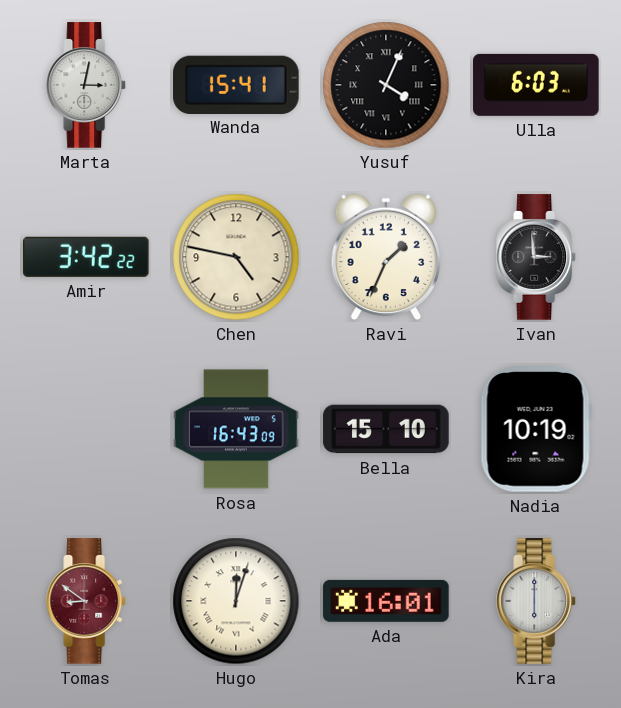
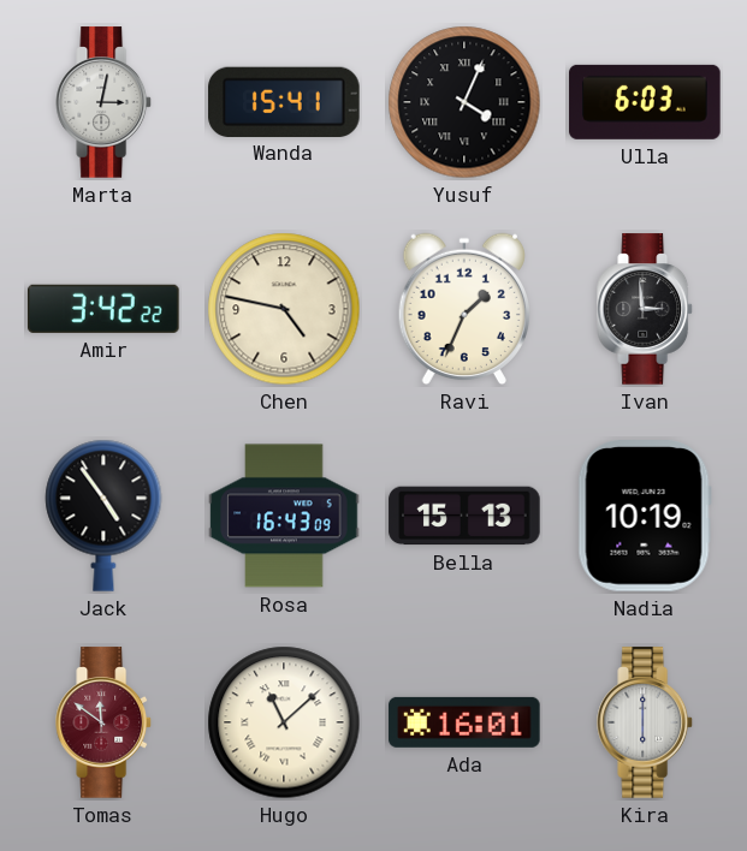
Jack: none -> 4:54
Bella: 15:10 -> 15:13
Tomas: 8:51 -> 11:51
Hugo: 12:03 -> 11:08
